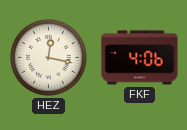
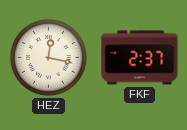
FKF: 4:06 -> 2:37
